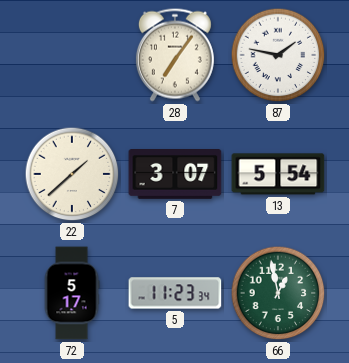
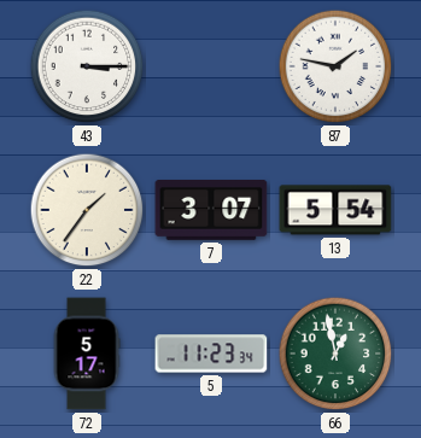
43: none -> 3:15
28: 7:06 -> none
22: 1:38 -> 1:36
